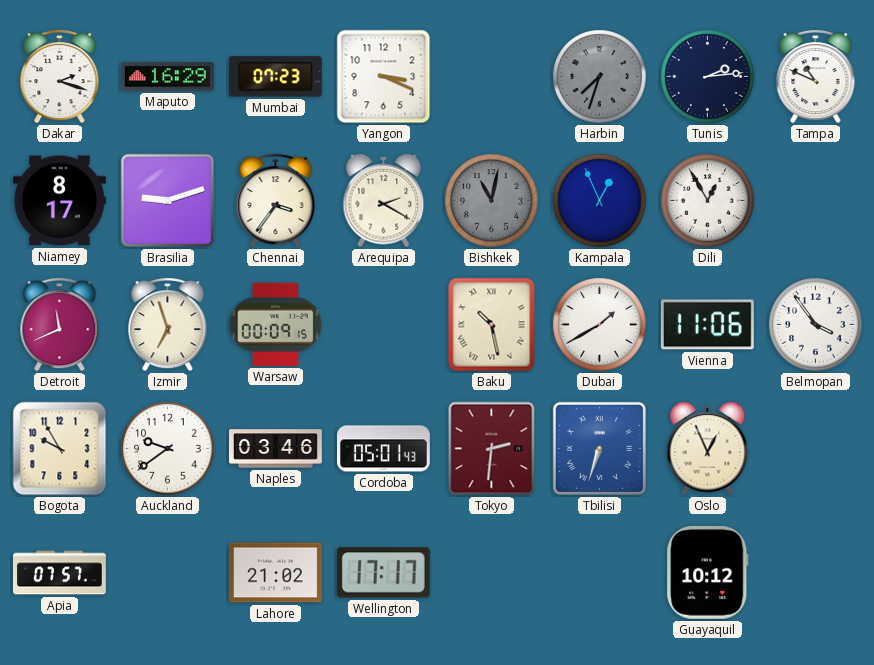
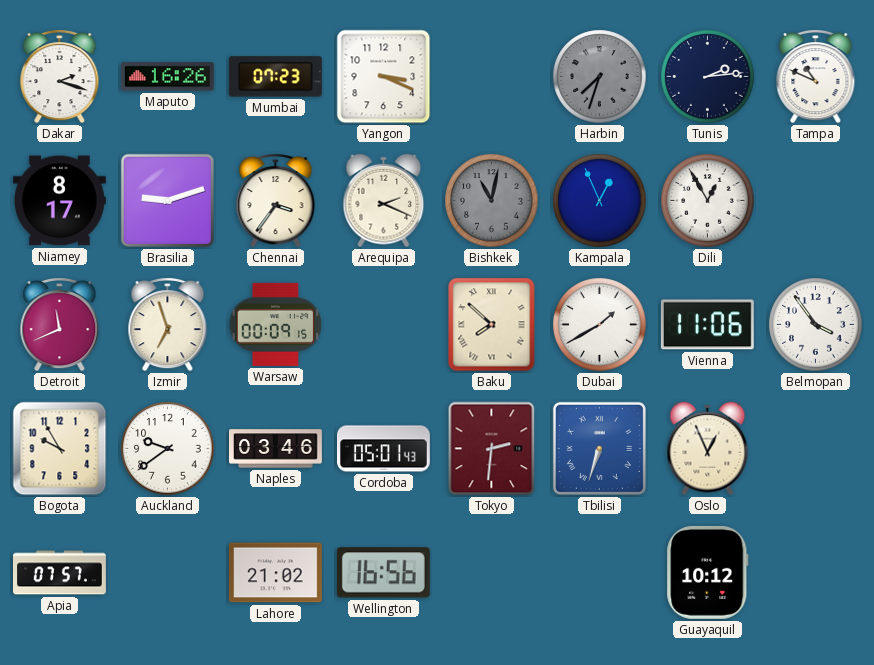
Maputo: 16:29 -> 16:26
Arequipa: 2:20 -> 2:19
Baku: 10:28 -> 7:52
Wellington: 17:17 -> 16:56
